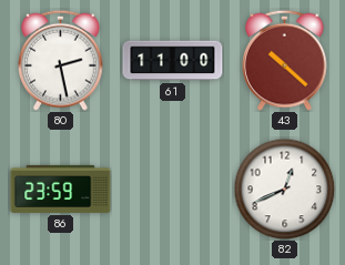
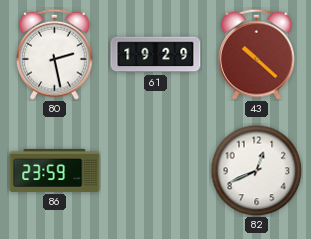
61: 11:00 -> 19:29
